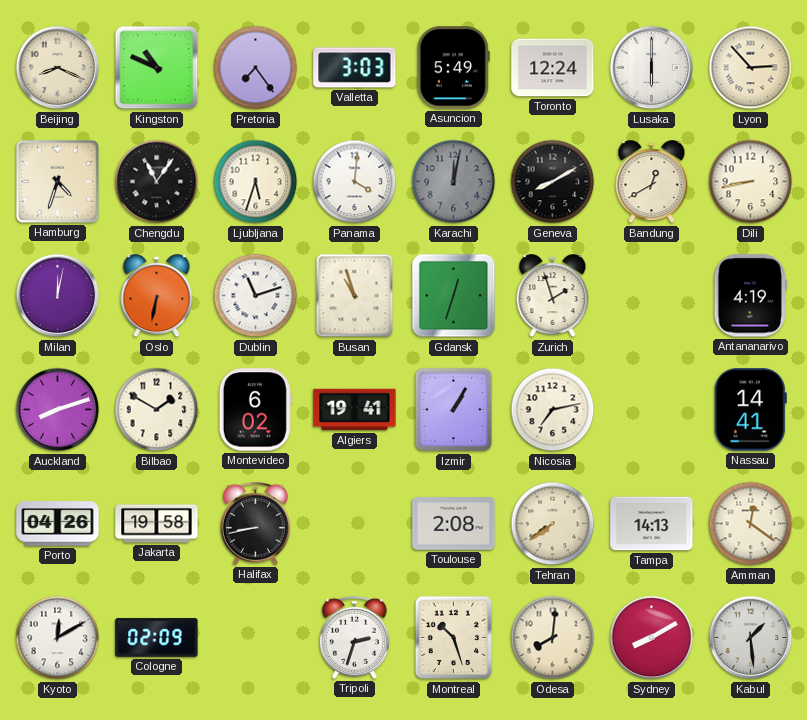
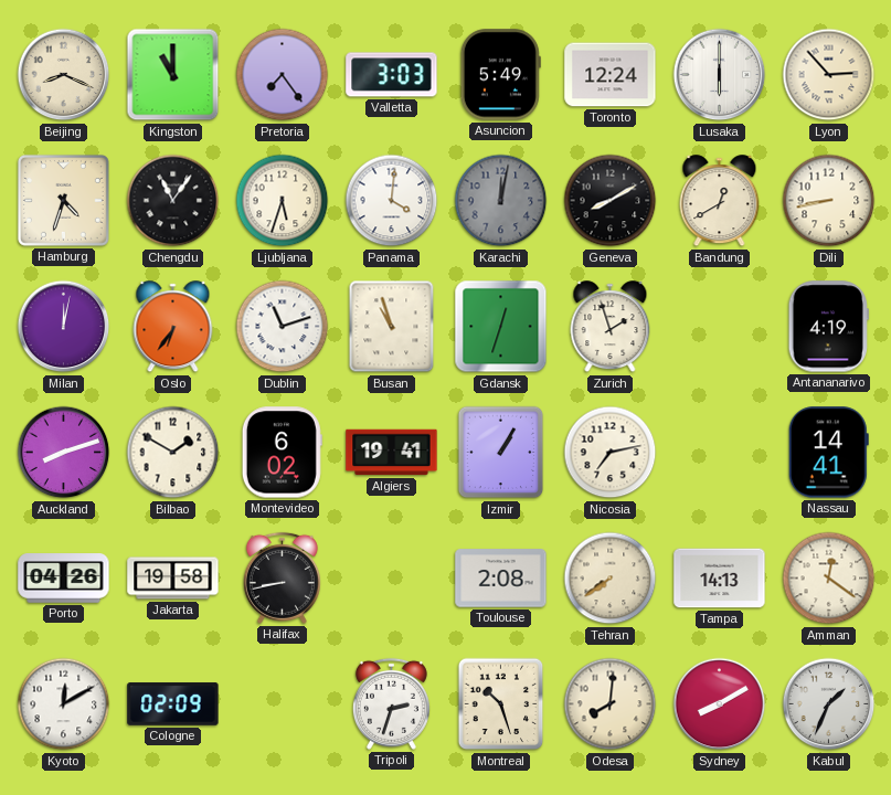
Kingston: 10:49 -> 11:00
Oslo: 6:32 -> 6:36
Kabul: 1:29 -> 1:34
